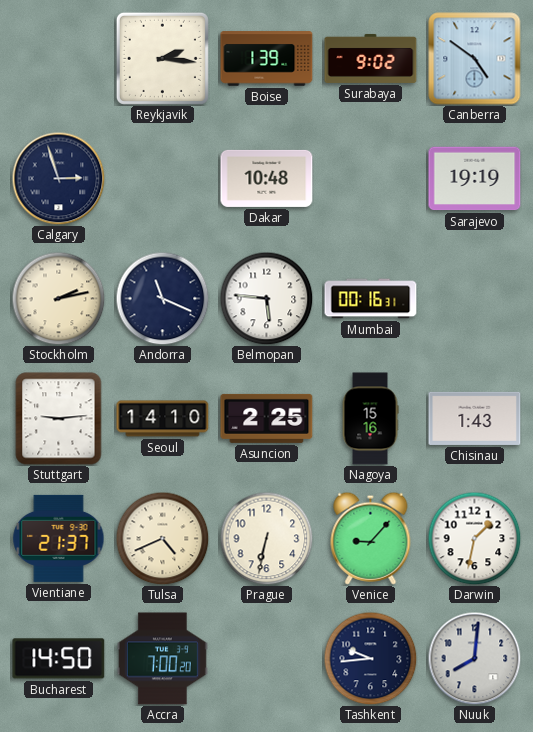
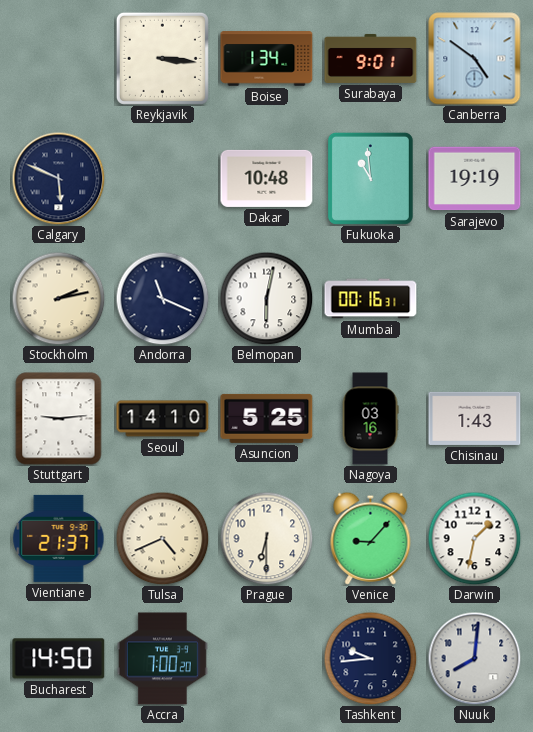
Reykjavik: 2:16 -> 3:16
Boise: 1:39 -> 1:34
Surabaya: 9:02 -> 9:01
Calgary: 2:57 -> 5:49
Fukuoka: none -> 10:59
Belmopan: 5:46 -> 6:02
Asuncion: 2:25 -> 5:25
Nagoya: 15:16 -> 03:16
Prague: 6:32 -> 6:30
